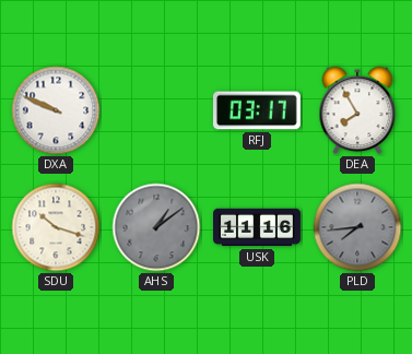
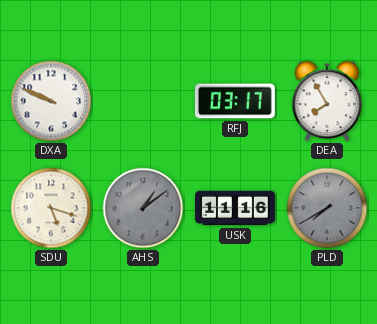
SDU: 10:18 -> 5:18
PLD: 7:44 -> 7:40
